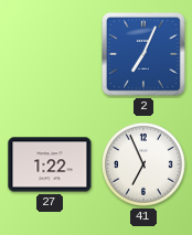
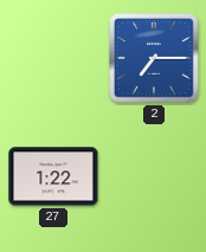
2: 7:04 -> 7:15
41: 6:56 -> none
